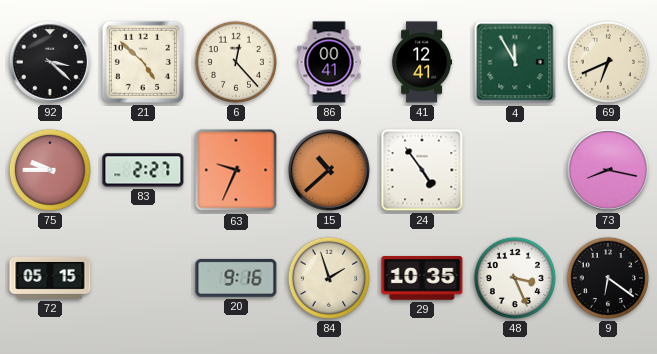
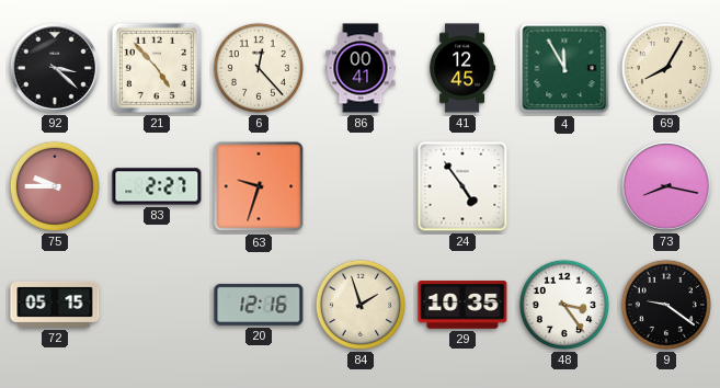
21: 4:52 -> 4:53
41: 12:41 -> 12:45
69: 6:41 -> 8:05
63: 9:34 -> 9:33
15: 10:38 -> none
20: 9:16 -> 12:16
48: 3:26 -> 3:24
9: 6:21 -> 9:21
